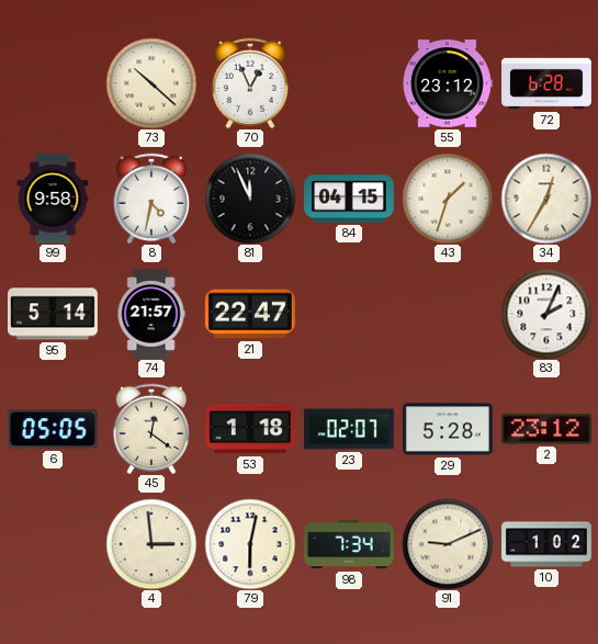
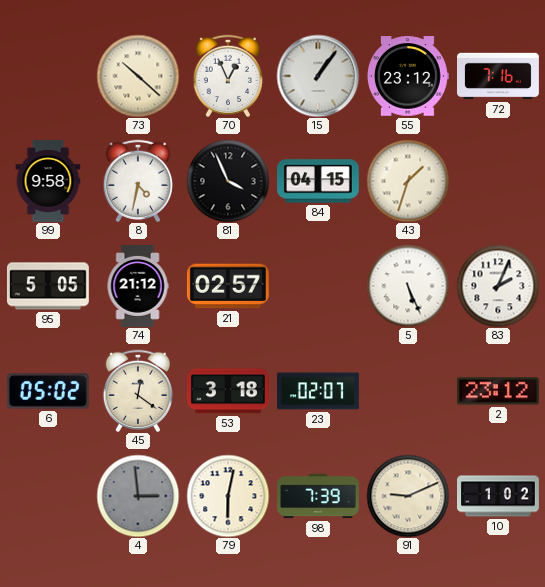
15: none -> 1:06
72: 6:28 -> 7:16
81: 11:56 -> 3:56
34: 12:35 -> none
95: 5:14 -> 5:05
74: 21:57 -> 21:12
21: 22:47 -> 02:57
5: none -> 5:26
6: 05:05 -> 05:02
53: 1:18 -> 3:18
29: 5:28 -> none
4 dial: cream -> grey
98: 7:34 -> 7:39
